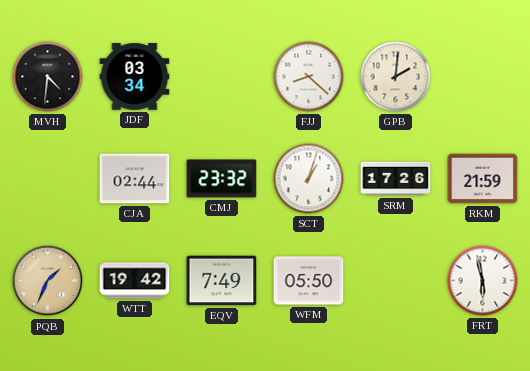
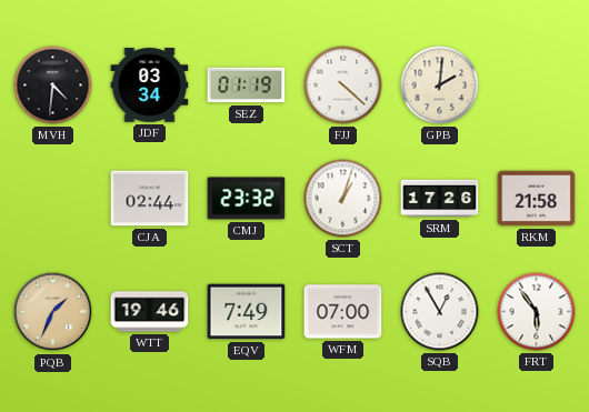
SEZ: none -> 01:19
FJJ: 8:22 -> 4:22
RKM: 21:59 -> 21:58
WTT: 19:42 -> 19:46
WFM: 05:50 -> 07:00
SQB: none -> 12:55
FRT: 5:58 -> 5:54
